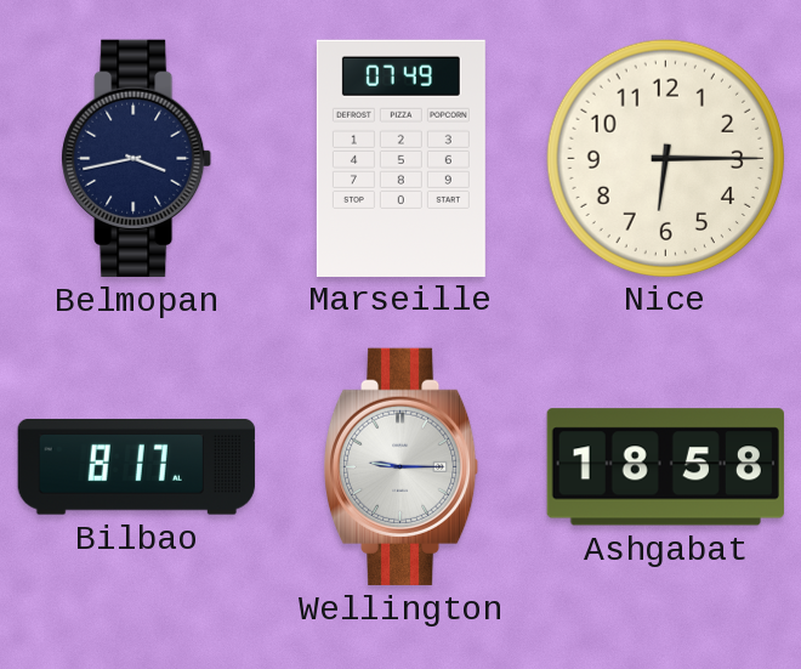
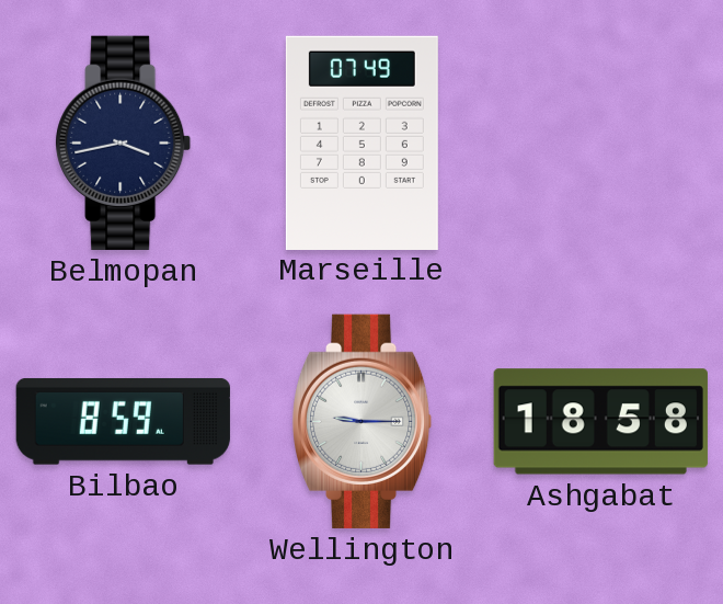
Nice: 6:15 -> none
Bilbao: 8:17 -> 8:59
